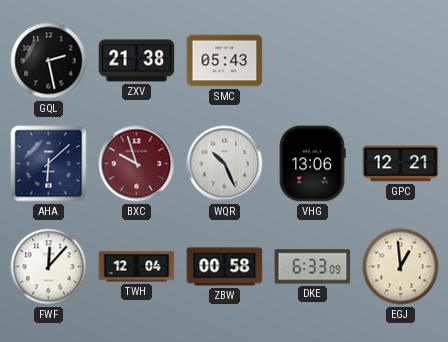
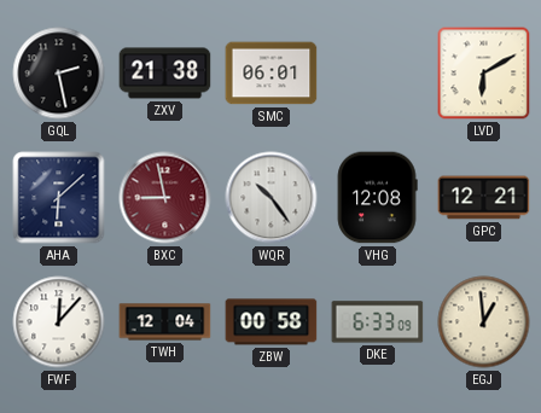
SMC: 05:43 -> 06:01
LVD: none -> 6:10
BXC: 9:57 -> 8:58
WQR: 10:26 -> 10:24
VHG: 13:06 -> 12:08
